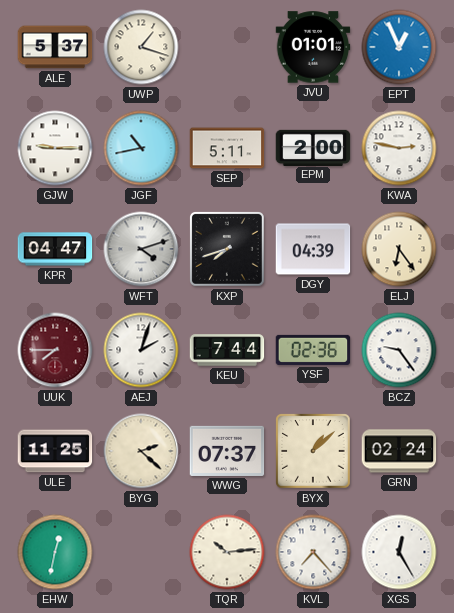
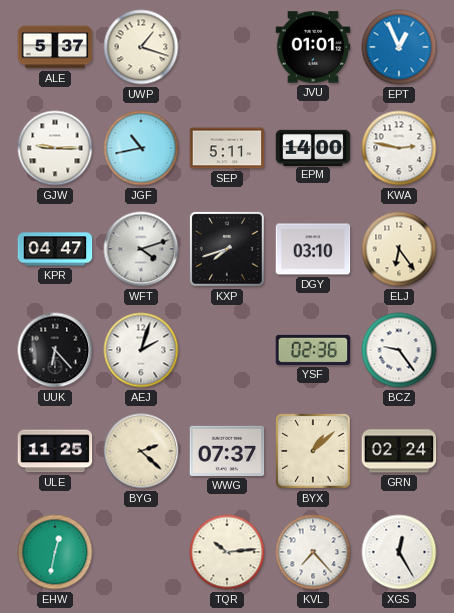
EPM: 2:00 -> 14:00
DGY: 04:39 -> 03:10
UUK: 7:45 -> 6:23
UUK dial: burgundy -> black
KEU: 7:44 -> none
